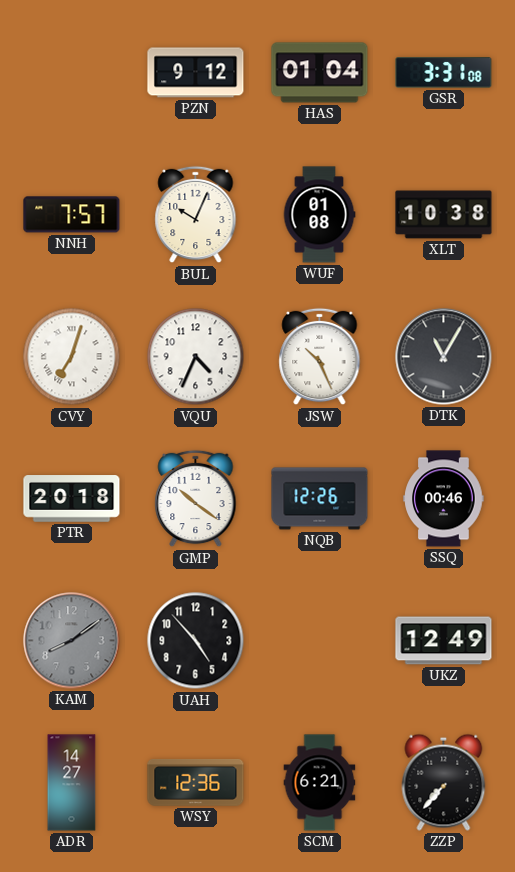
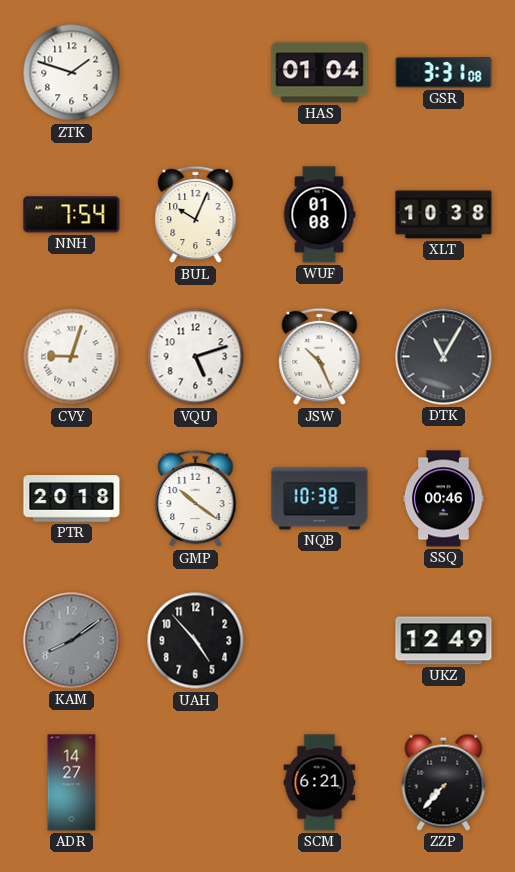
ZTK: none -> 1:48
PZN: 9:12 -> none
NNH: 7:57 -> 7:54
CVY: 7:03 -> 9:03
VQU: 4:34 -> 5:12
NQB: 12:26 -> 10:38
WSY: 12:36 -> none
